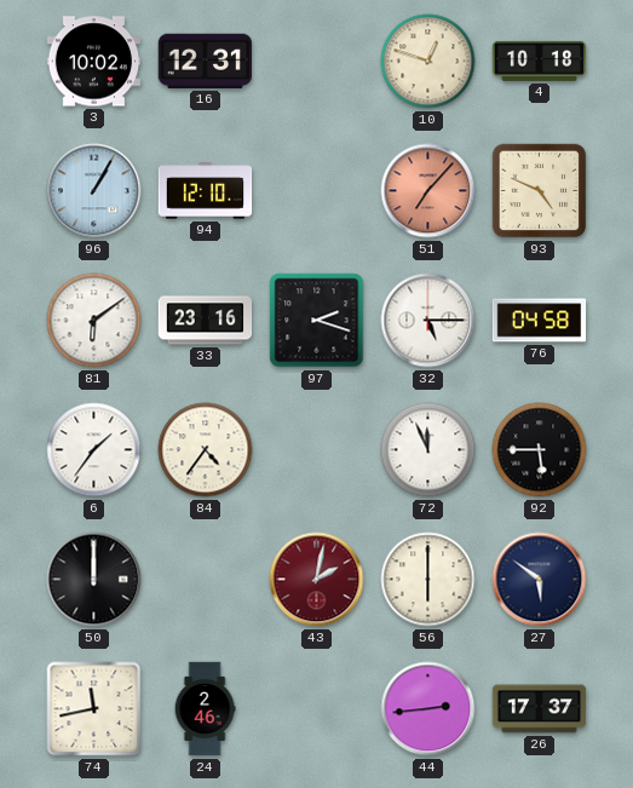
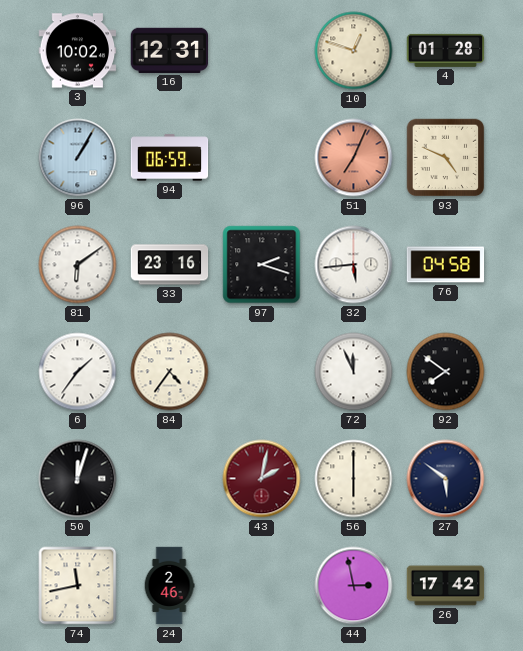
4: 10:18 -> 01:28
94: 12:10 -> 06:59
51: 7:07 -> 7:04
32: 5:15 -> 5:44
92: 5:45 -> 7:51
50: 12:00 -> 12:03
44: 2:44 -> 2:58
26: 17:37 -> 17:42
